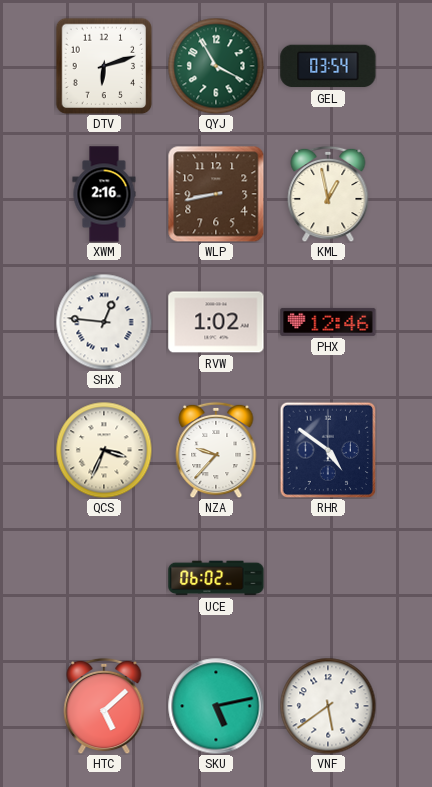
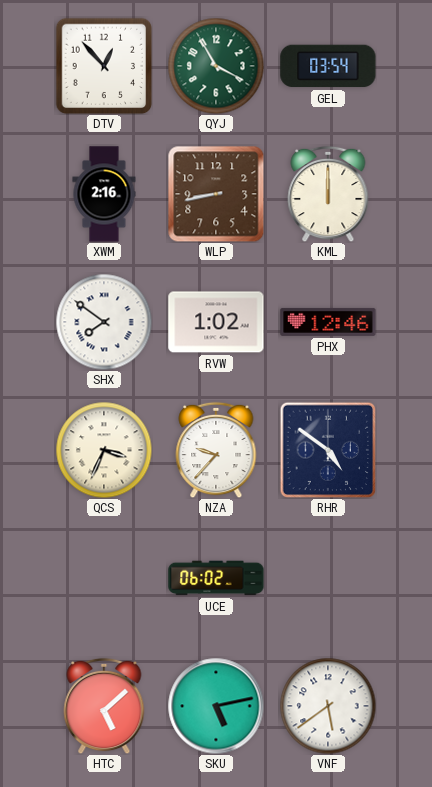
DTV: 6:12 -> 12:53
KML: 12:58 -> 12:00
SHX: 12:46 -> 7:51
